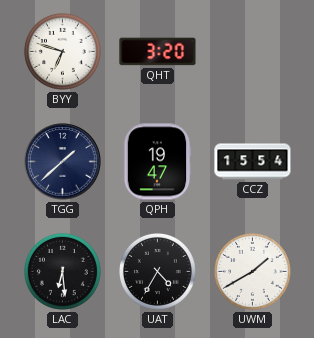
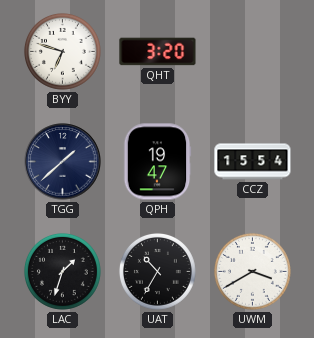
LAC: 6:29 -> 1:33
UAT: 4:35 -> 10:35
UWM: 1:40 -> 3:40
